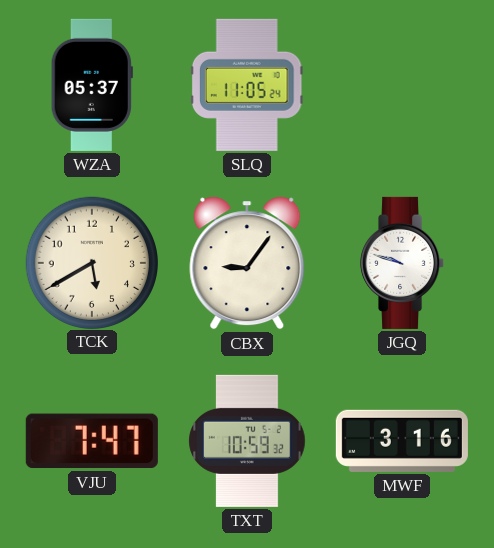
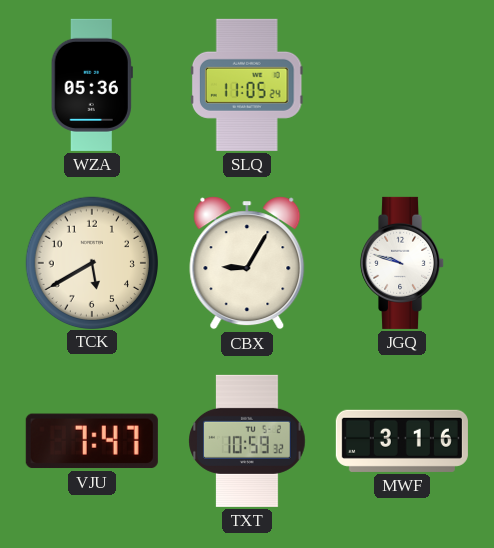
WZA: 05:37 -> 05:36
CBX: 9:06 -> 9:05
